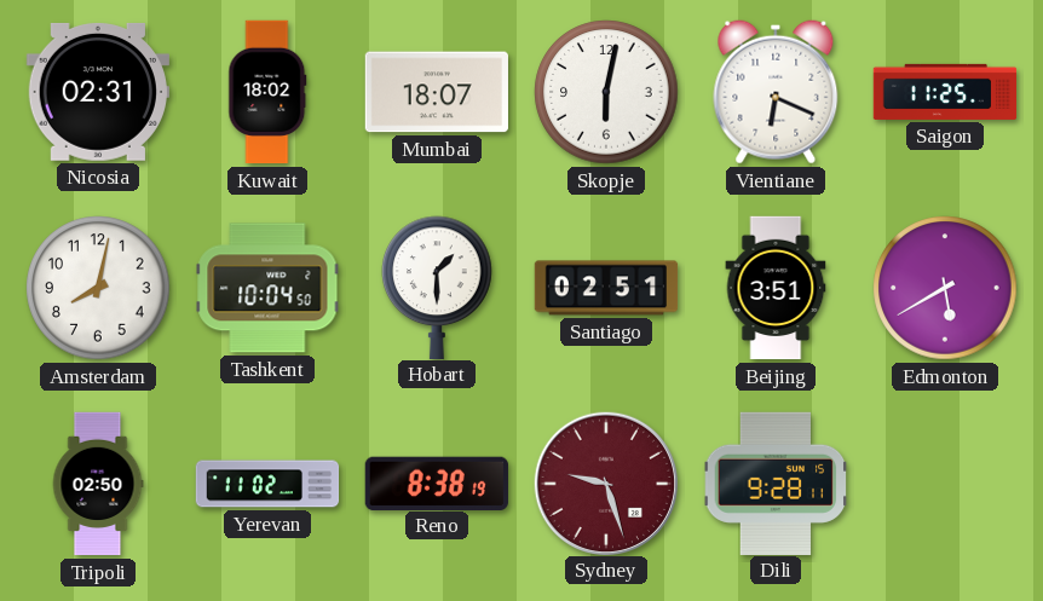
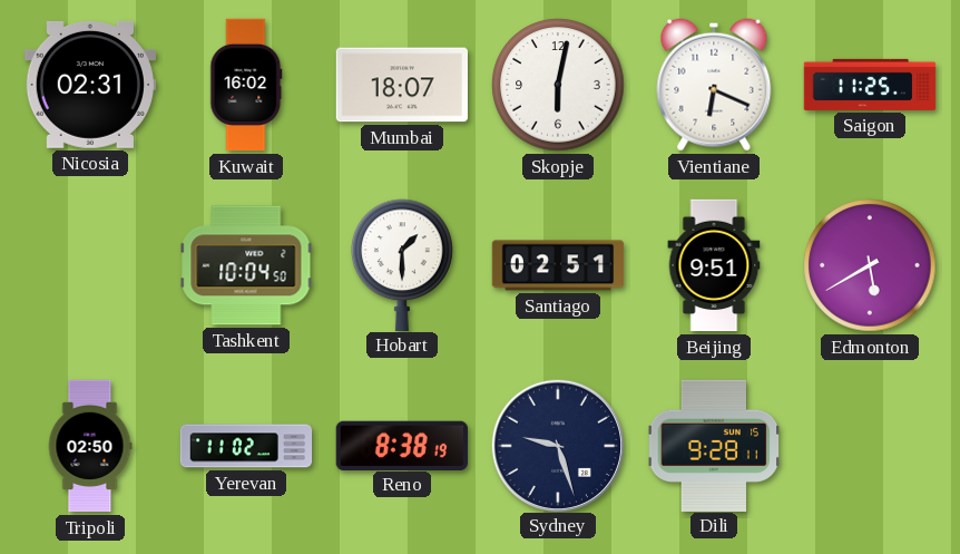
Kuwait: 18:02 -> 16:02
Amsterdam: 8:02 -> none
Beijing: 3:51 -> 9:51
Sydney dial: burgundy -> navy
